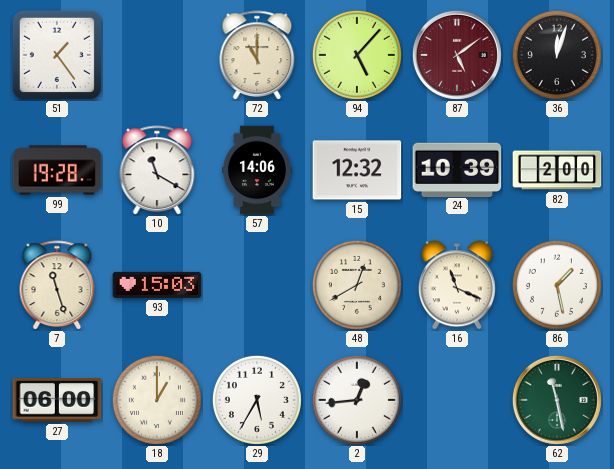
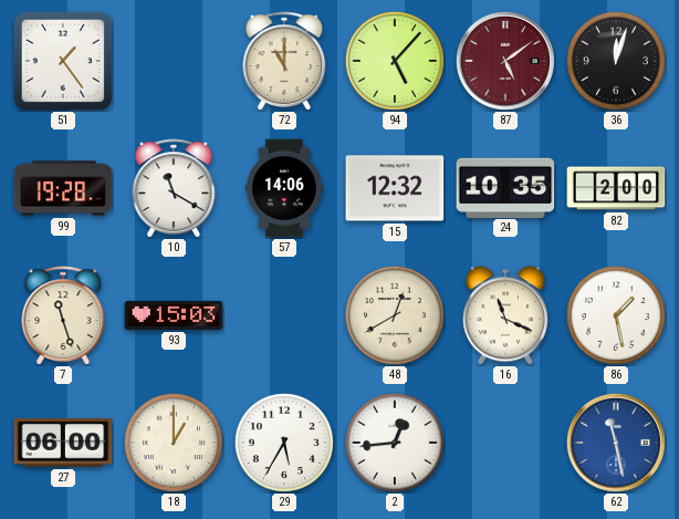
24: 10:39 -> 10:35
62 dial: green -> blue
